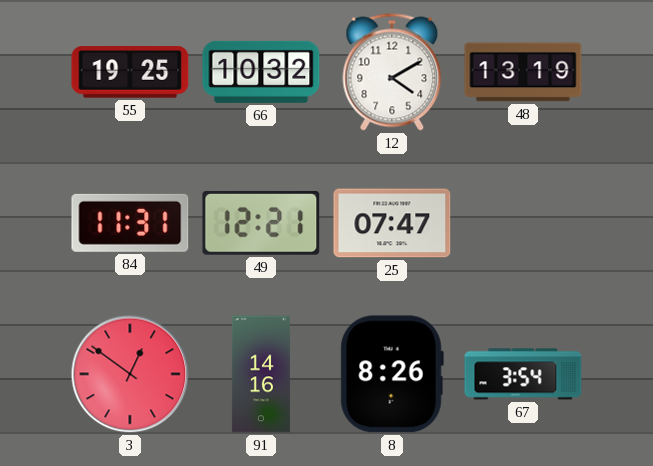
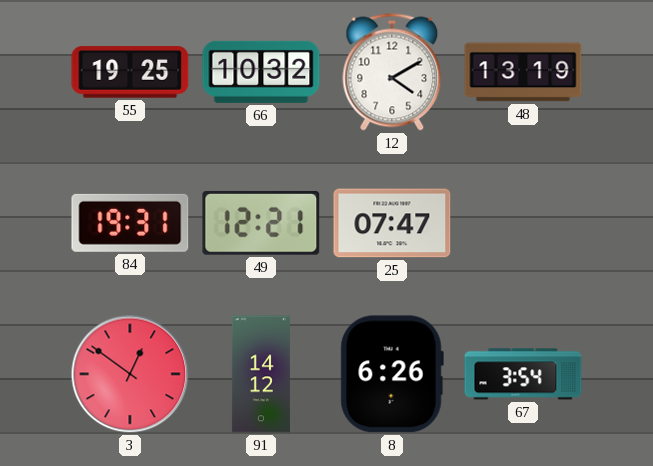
84: 11:31 -> 19:31
91: 14:16 -> 14:12
8: 8:26 -> 6:26
